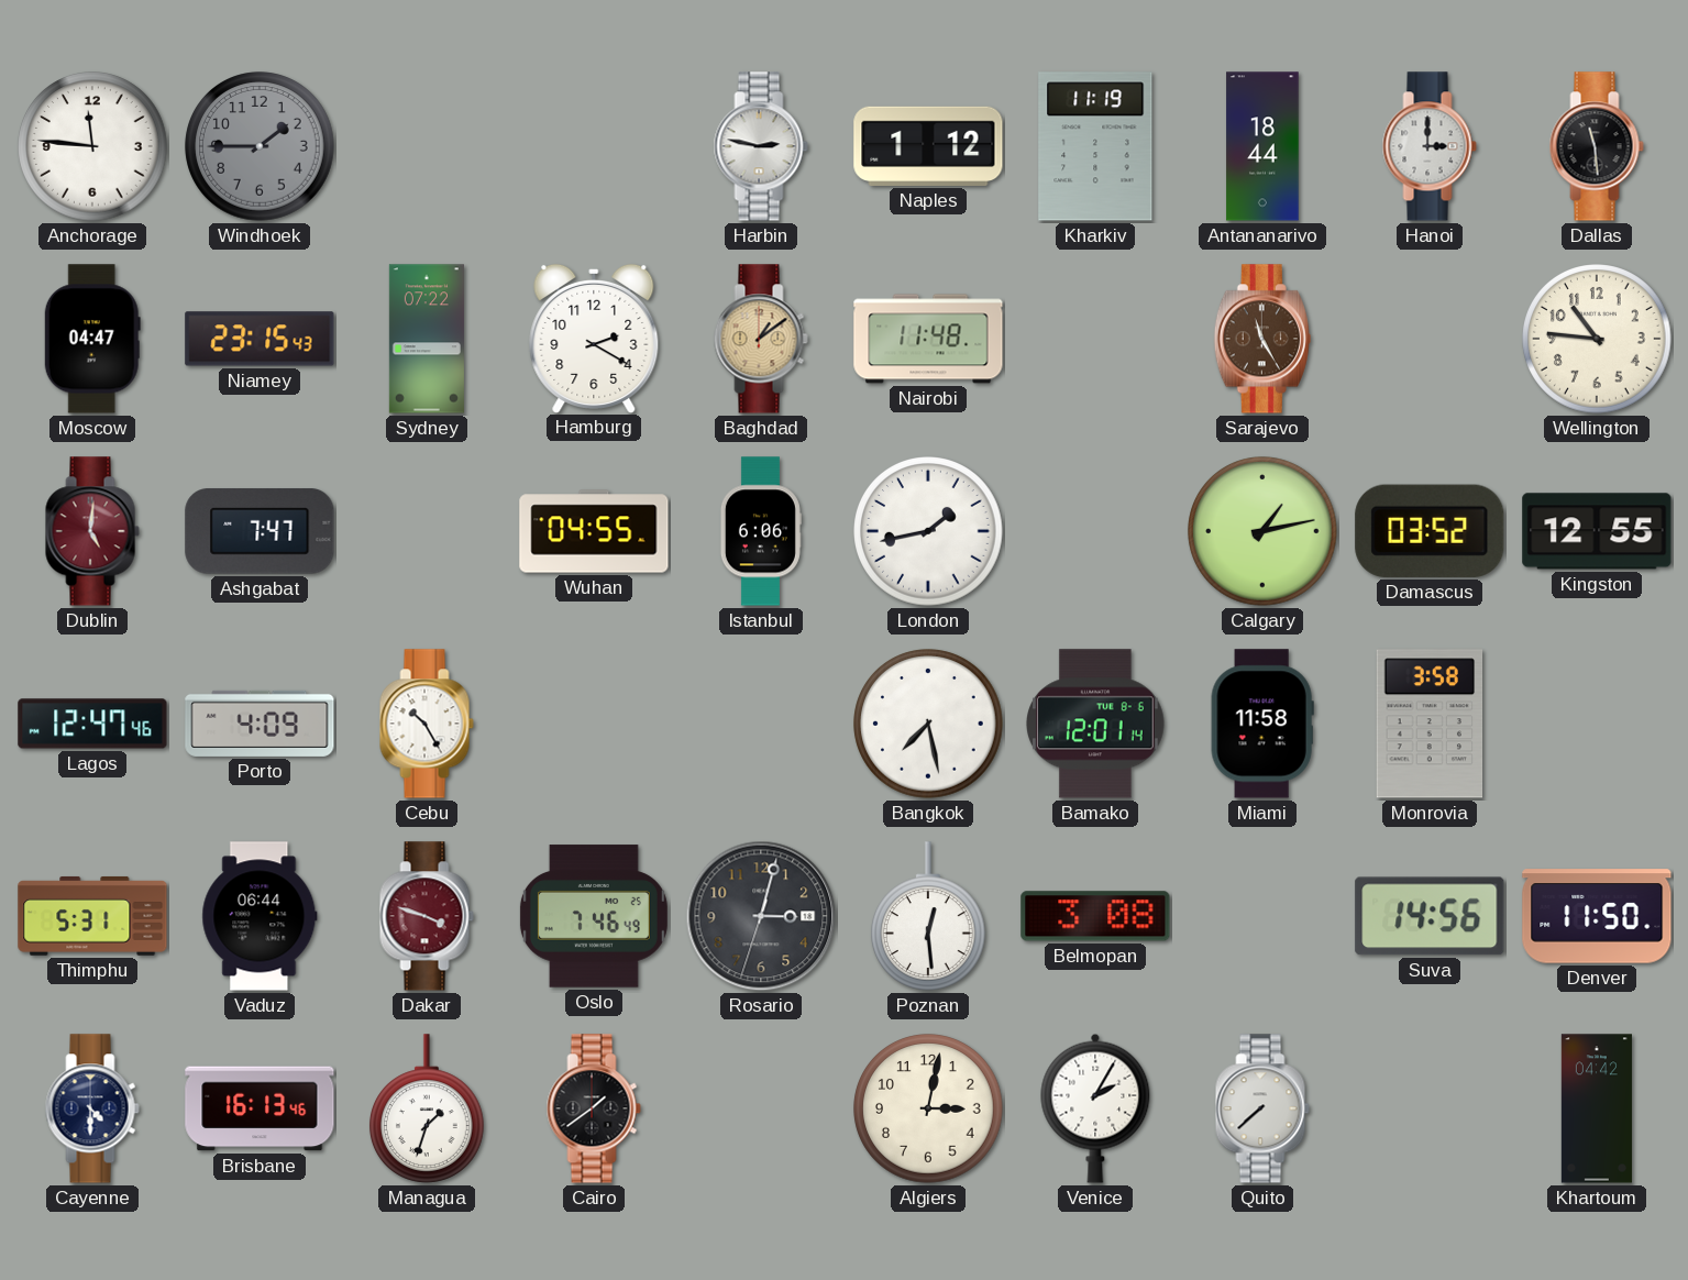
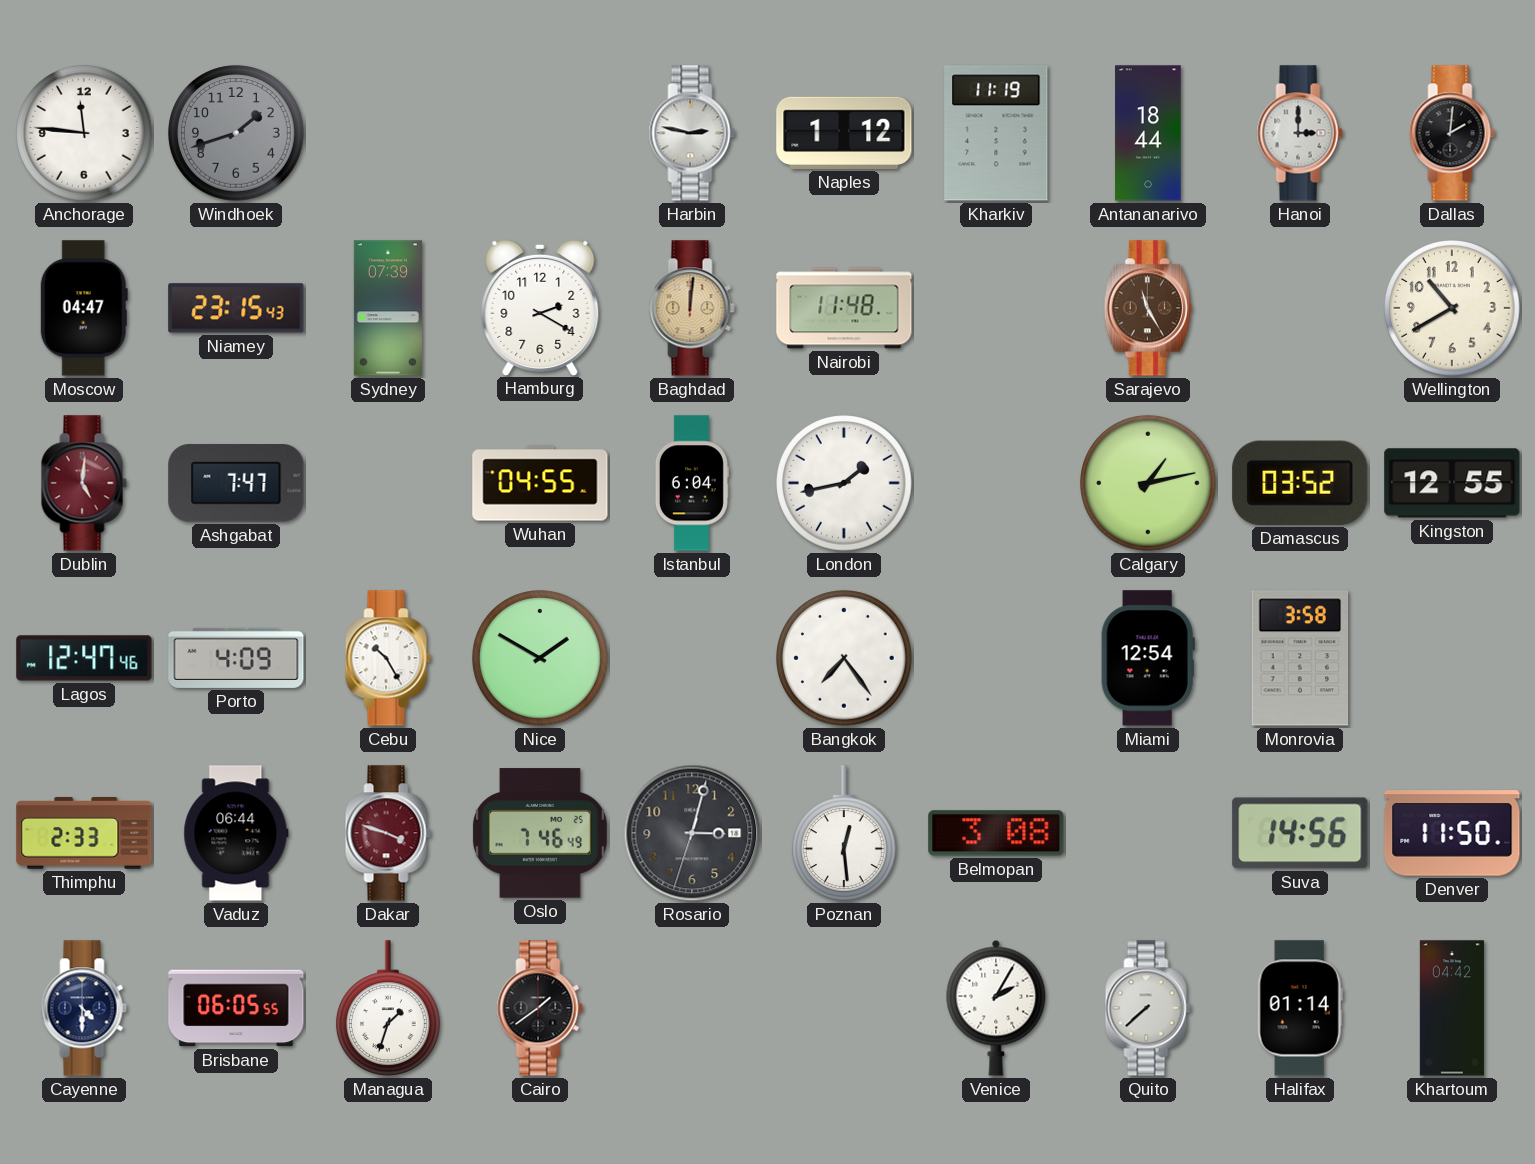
Windhoek: 1:45 -> 1:42
Dallas: 11:29 -> 2:01
Sydney: 07:22 -> 07:39
Baghdad: 1:09 -> 12:01
Wellington: 10:46 -> 10:40
Istanbul: 6:06 -> 6:04
Nice: none -> 1:50
Bangkok: 7:28 -> 7:24
Bamako: 12:01 -> none
Miami: 11:58 -> 12:54
Thimphu: 5:31 -> 2:33
Brisbane: 16:13 -> 06:05
Algiers: 3:02 -> none
Halifax: none -> 01:14
